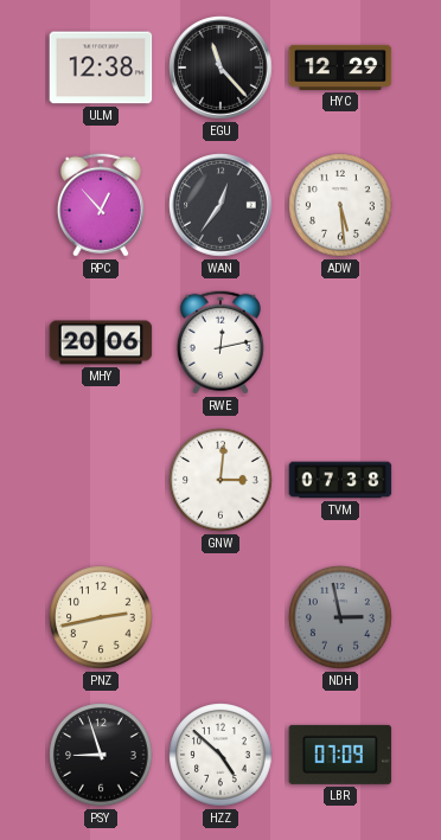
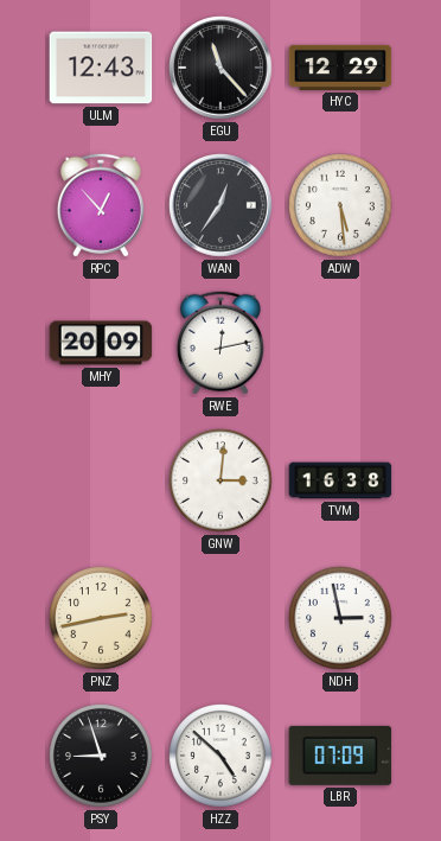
ULM: 12:38 -> 12:43
MHY: 20:06 -> 20:09
TVM: 07:38 -> 16:38
NDH dial: grey -> white
